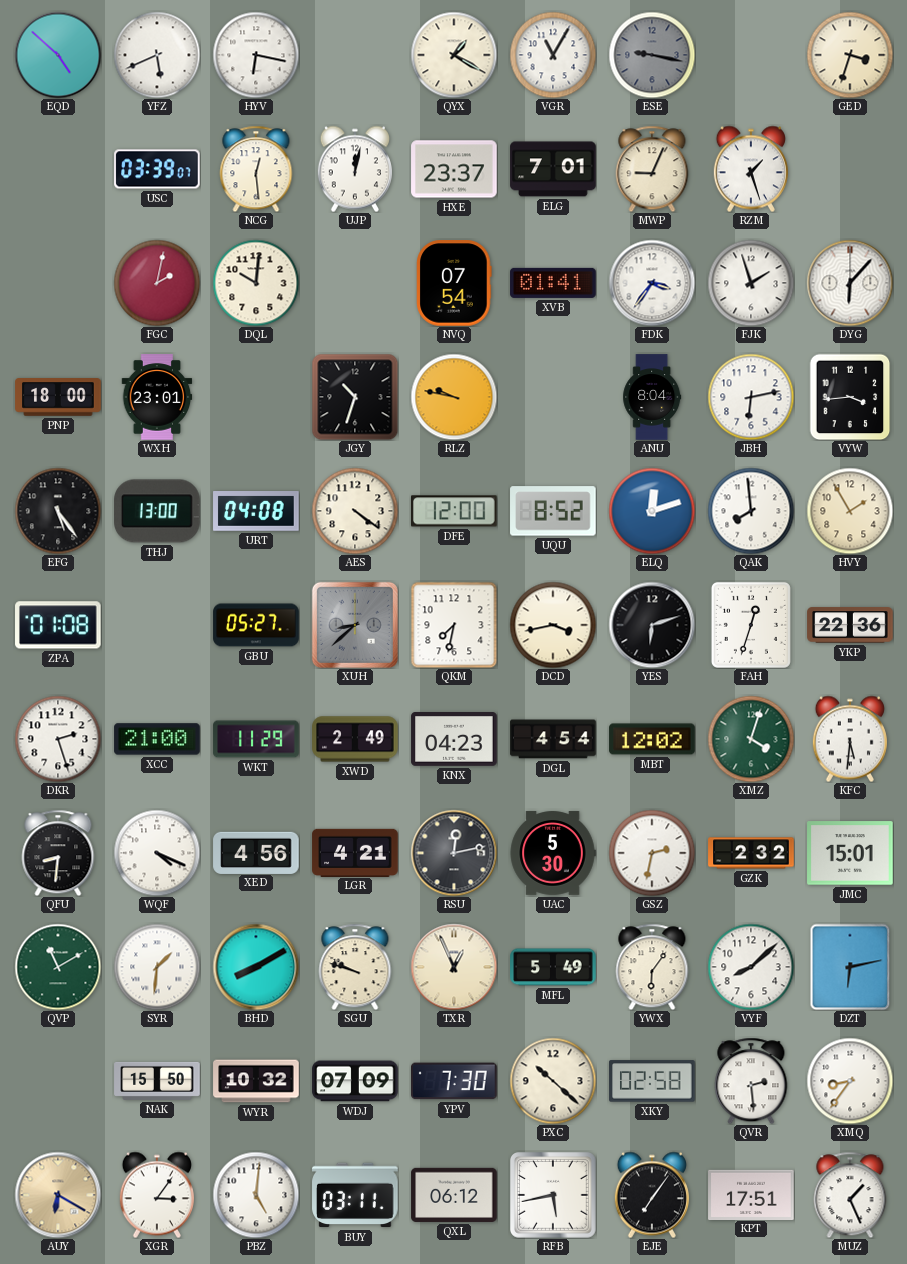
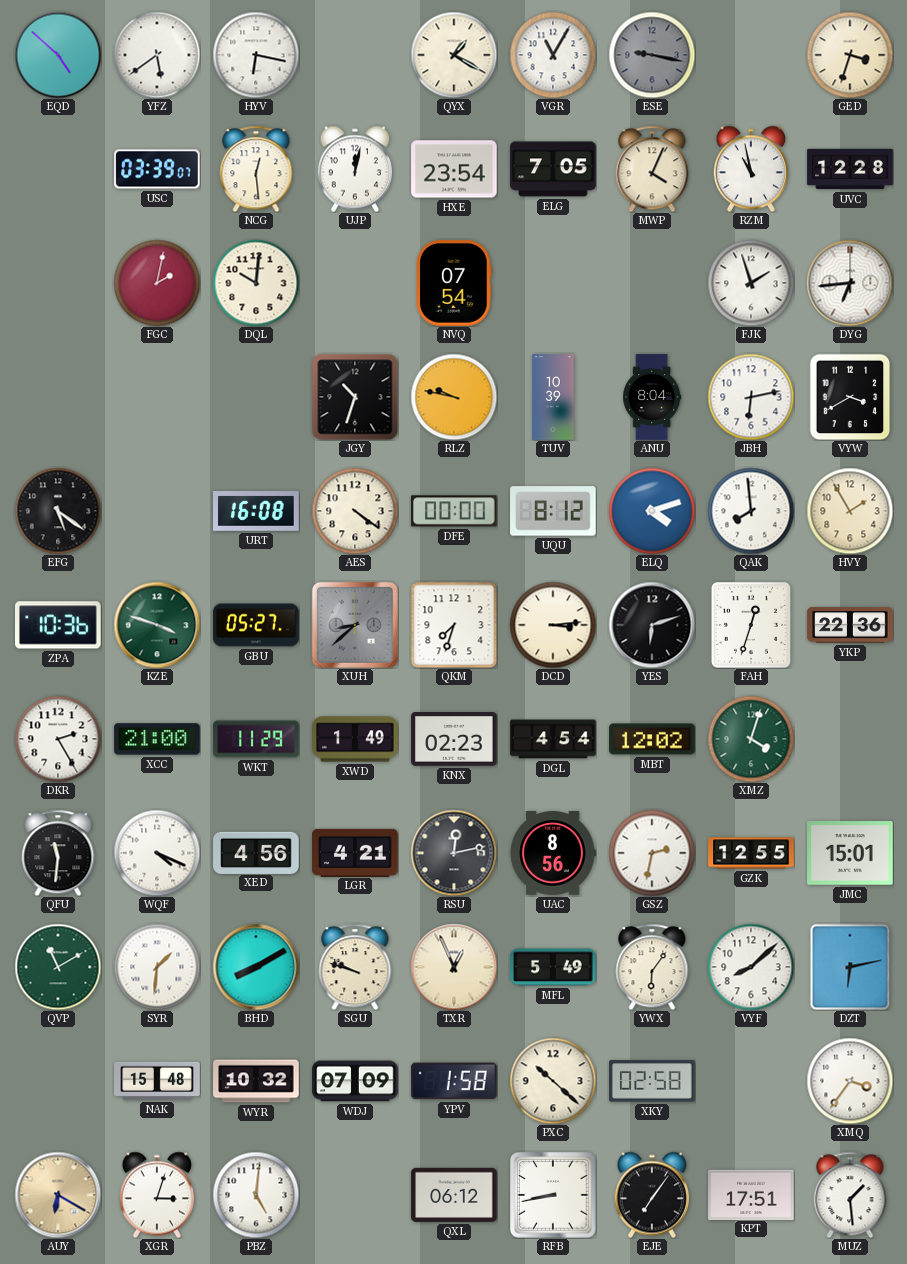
YFZ: 5:41 -> 5:39
HXE: 23:37 -> 23:54
ELG: 7:01 -> 7:05
MWP: 9:04 -> 4:04
RZM: 1:27 -> 10:58
UVC: none -> 12:28
XVB: 01:41 -> none
FDK: 3:36 -> none
DYG: 6:07 -> 6:44
PNP: 18:00 -> none
WXH: 23:01 -> none
TUV: none -> 10:39
VYW: 3:44 -> 3:40
EFG: 5:24 -> 5:21
THJ: 13:00 -> none
URT: 04:08 -> 16:08
DFE: 12:00 -> 00:00
UQU: 8:52 -> 8:12
ELQ: 12:12 -> 4:12
ZPA: 01:08 -> 10:36
KZE: none -> 3:48
QKM: 7:32 -> 7:33
DCD: 3:43 -> 3:14
DKR: 2:27 -> 2:25
XWD: 2:49 -> 1:49
KNX: 04:23 -> 02:23
KFC: 5:31 -> none
QFU: 8:31 -> 11:31
UAC: 5:30 -> 8:56
GZK: 2:32 -> 12:55
NAK: 15:50 -> 15:48
YPV: 7:30 -> 1:58
QVR: 2:29 -> none
XMQ: 8:36 -> 3:36
XGR: 3:06 -> 3:03
BUY: 03:11 -> none
RFB: 5:43 -> 8:43
MUZ: 1:26 -> 1:29
